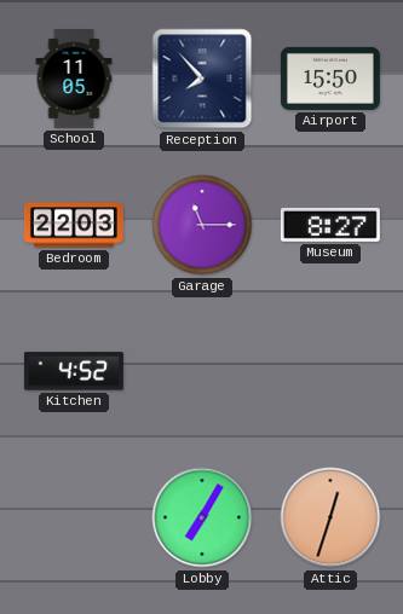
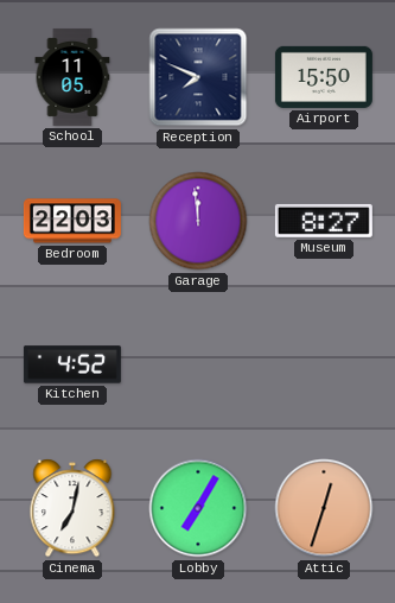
Reception: 7:53 -> 7:49
Garage: 11:15 -> 11:59
Cinema: none -> 7:02
